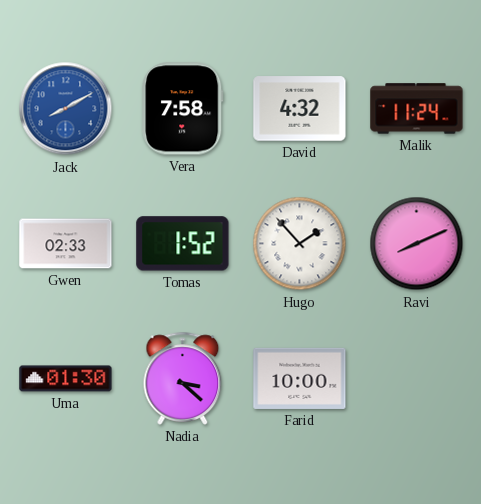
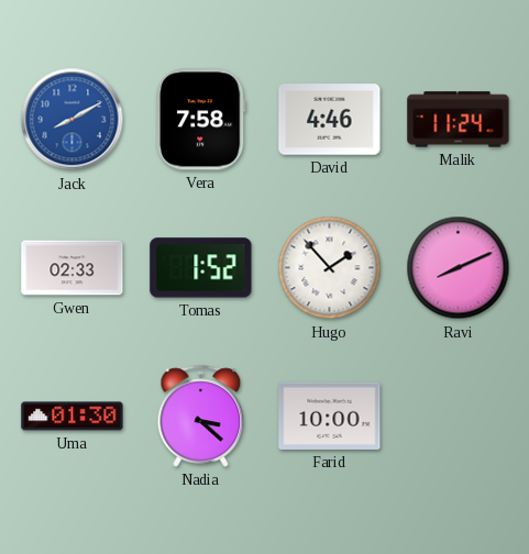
David: 4:32 -> 4:46
